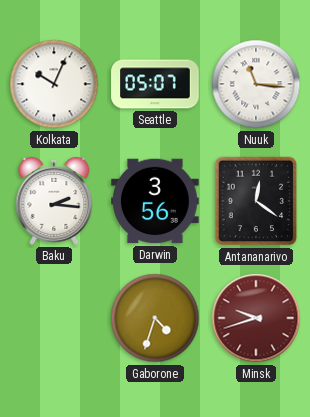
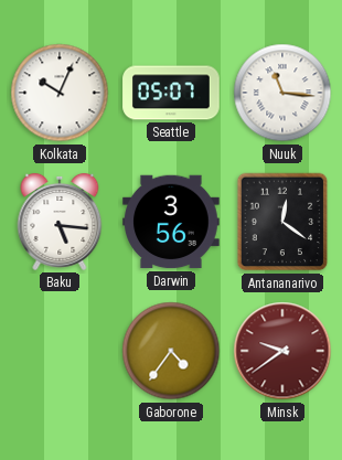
Baku: 2:16 -> 5:16
Gaborone: 4:33 -> 4:36
Minsk: 9:42 -> 9:39
